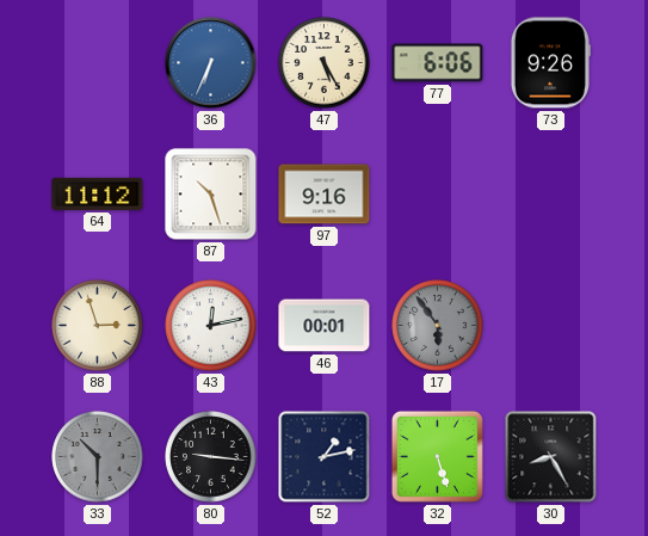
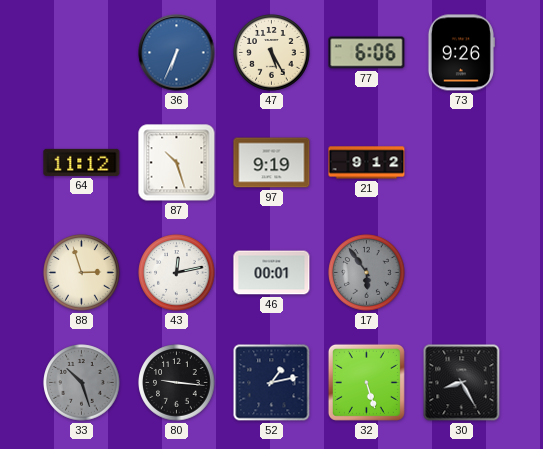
97: 9:16 -> 9:19
21: none -> 9:12
33: 10:30 -> 10:27
